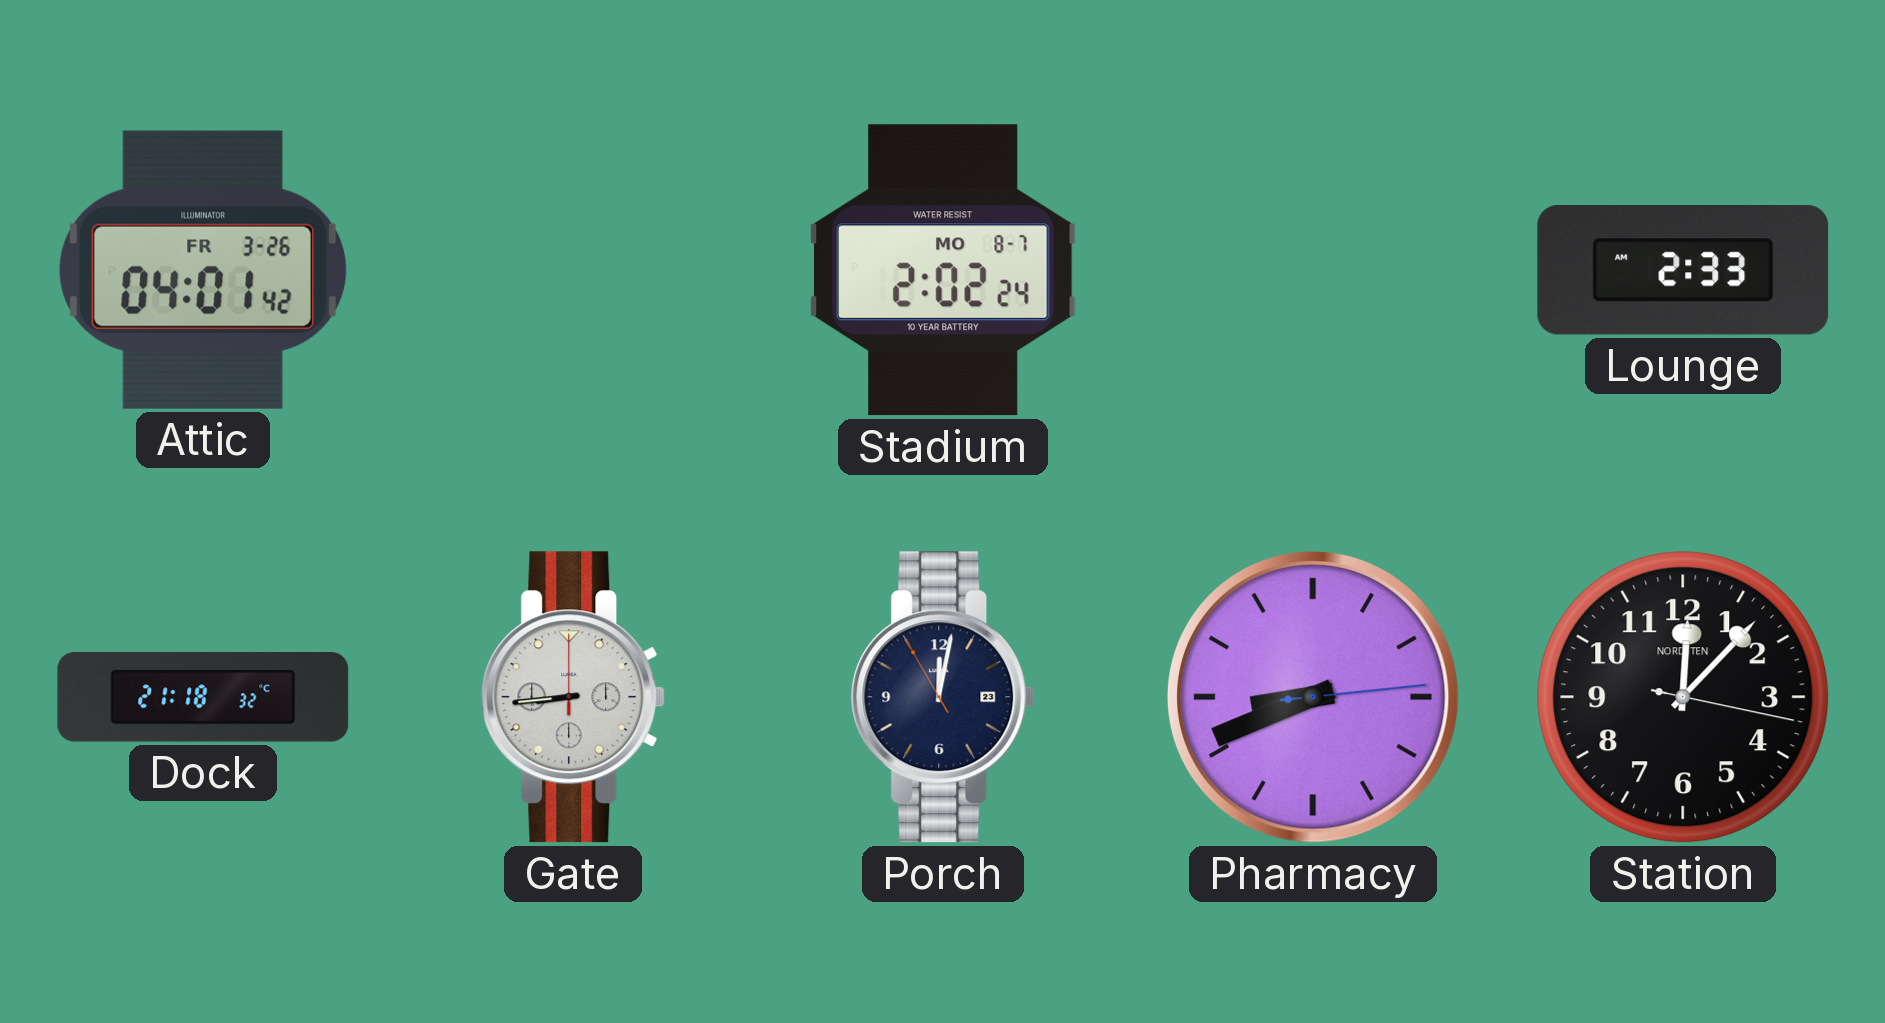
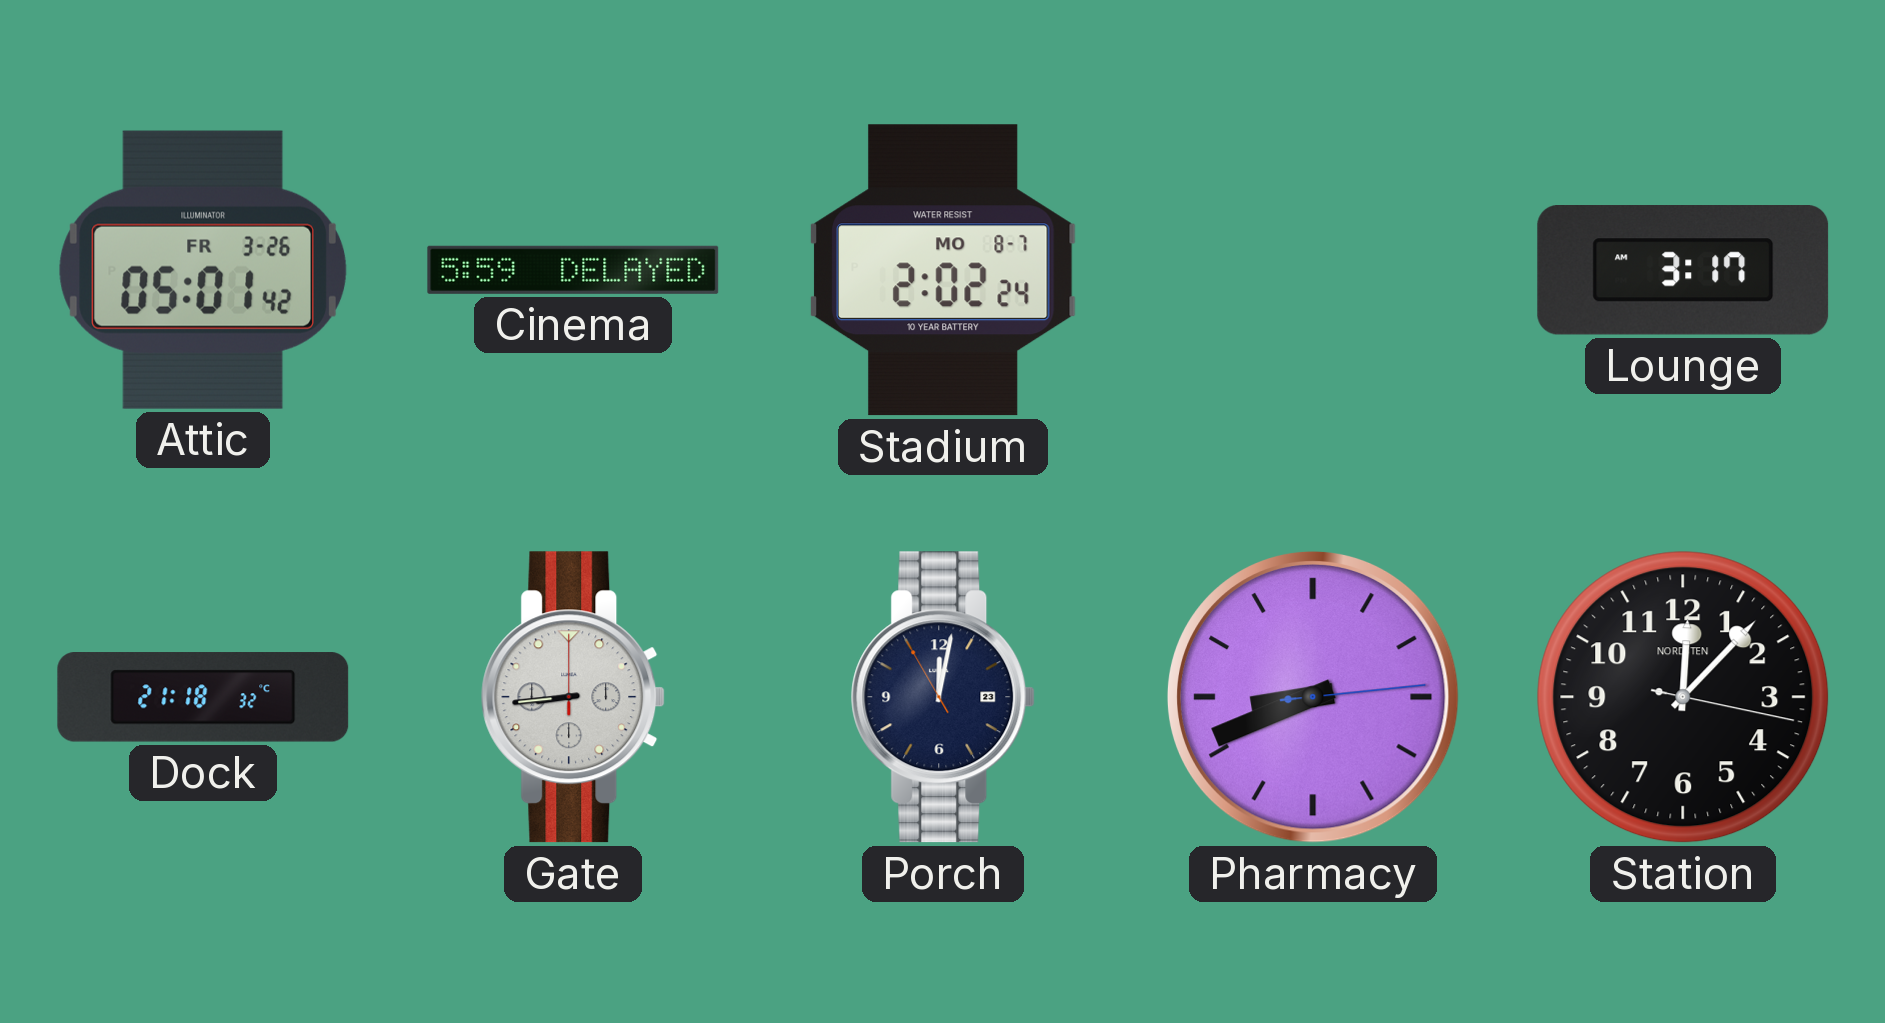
Attic: 04:01 -> 05:01
Cinema: none -> 5:59
Lounge: 2:33 -> 3:17
